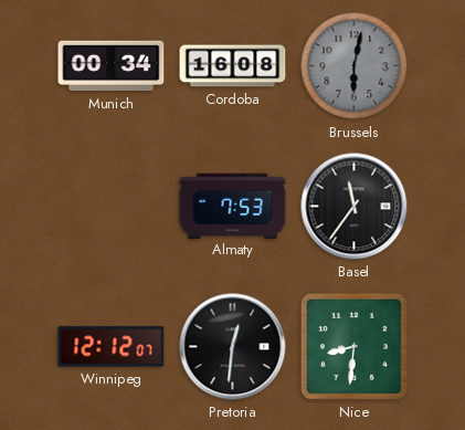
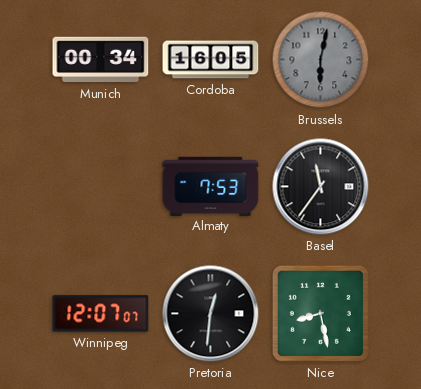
Cordoba: 16:08 -> 16:05
Winnipeg: 12:12 -> 12:07
Nice: 8:31 -> 8:28
